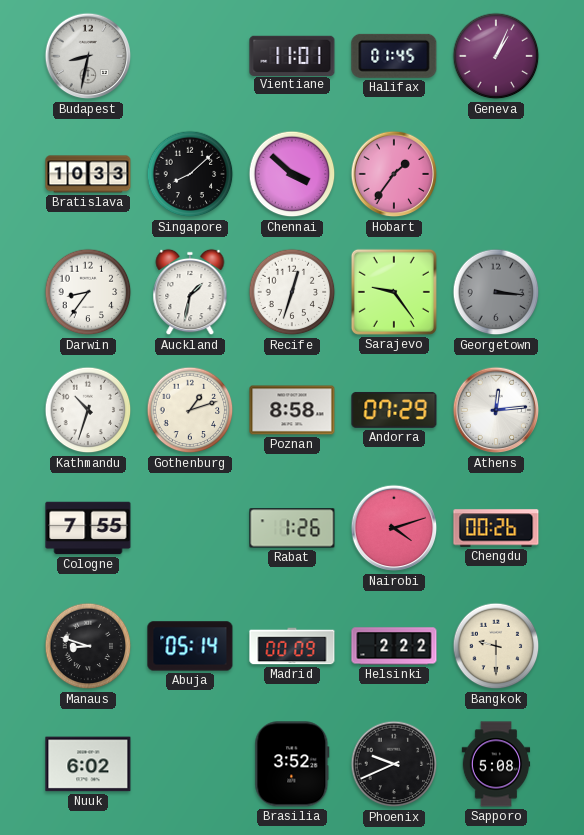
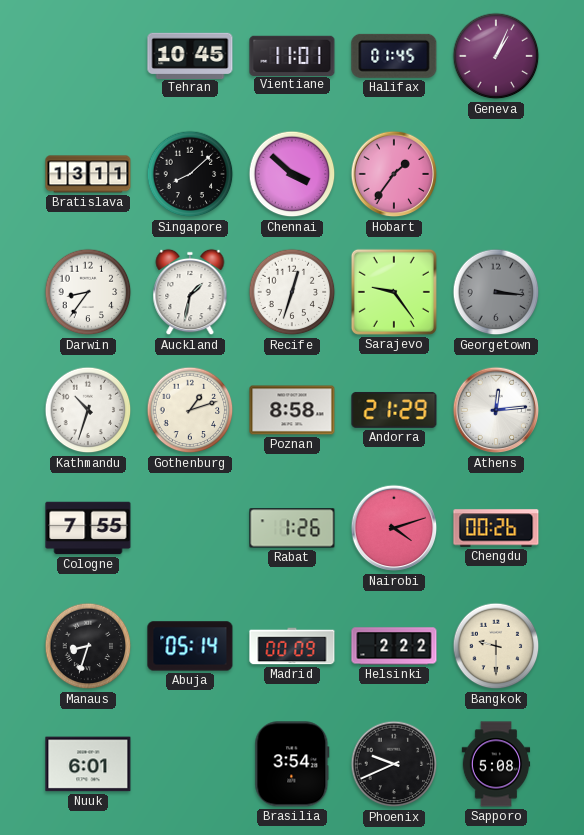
Budapest: 8:32 -> none
Tehran: none -> 10:45
Bratislava: 10:33 -> 13:11
Andorra: 07:29 -> 21:29
Manaus: 8:48 -> 8:33
Nuuk: 6:02 -> 6:01
Brasilia: 3:52 -> 3:54
